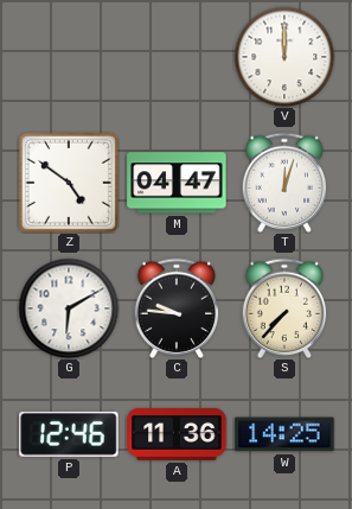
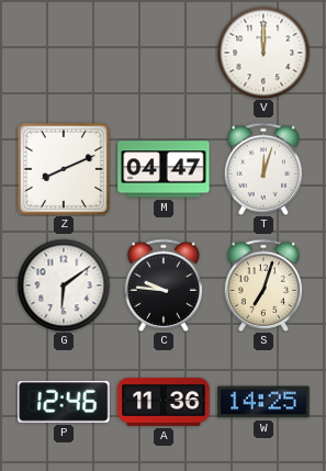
Z: 4:51 -> 8:11
G: 6:10 -> 6:09
S: 7:37 -> 7:03
